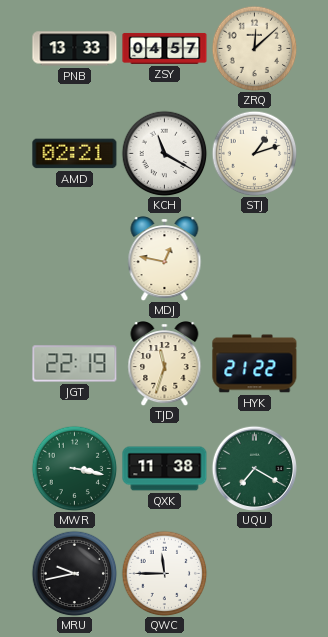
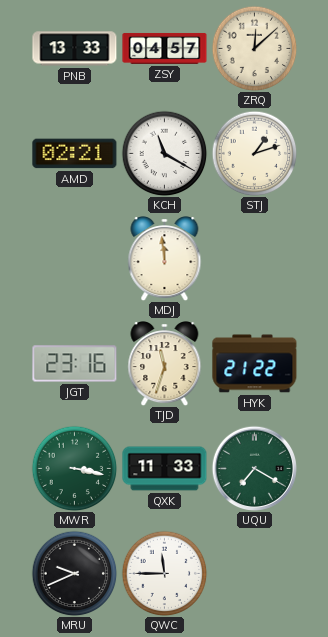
MDJ: 12:47 -> 11:59
JGT: 22:19 -> 23:16
QXK: 11:38 -> 11:33
MRU: 9:43 -> 9:41
